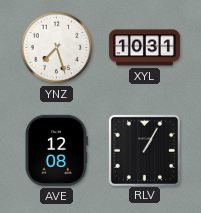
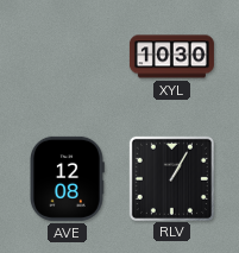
YNZ: 7:27 -> none
XYL: 10:31 -> 10:30
